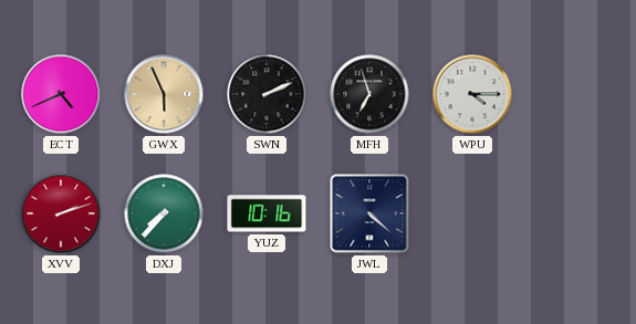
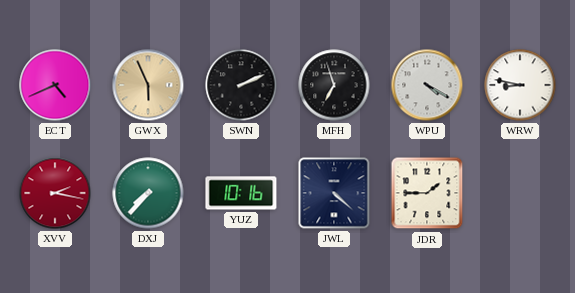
WPU: 4:15 -> 4:20
WRW: none -> 8:47
XVV: 2:12 -> 2:17
JDR: none -> 1:45
